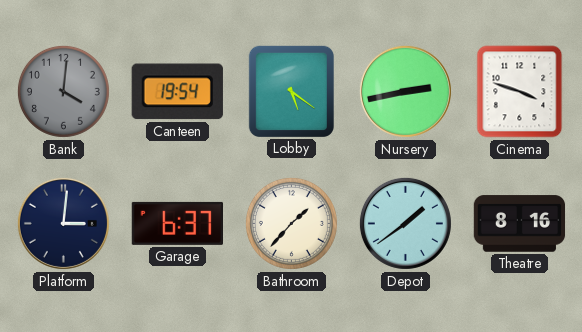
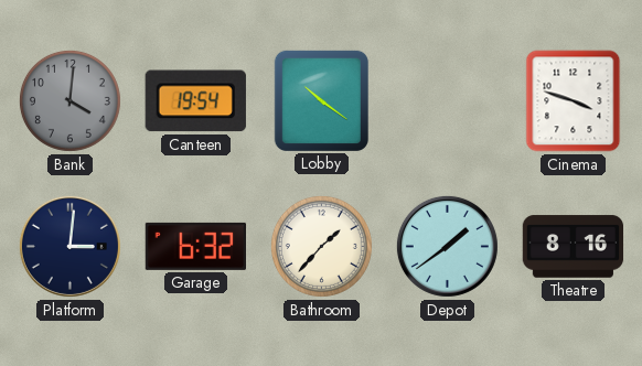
Lobby: 5:21 -> 10:21
Nursery: 2:43 -> none
Garage: 6:37 -> 6:32
